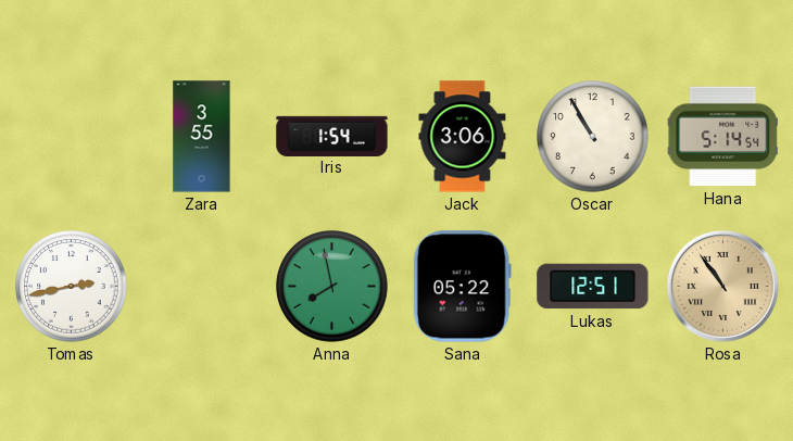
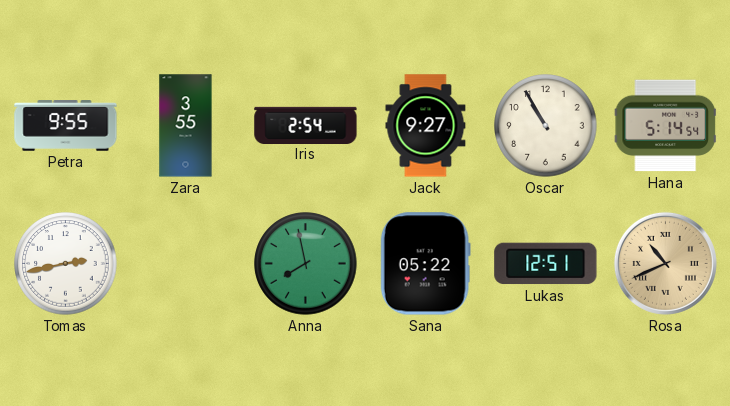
Petra: none -> 9:55
Iris: 1:54 -> 2:54
Jack: 3:06 -> 9:27
Rosa: 10:54 -> 10:41
